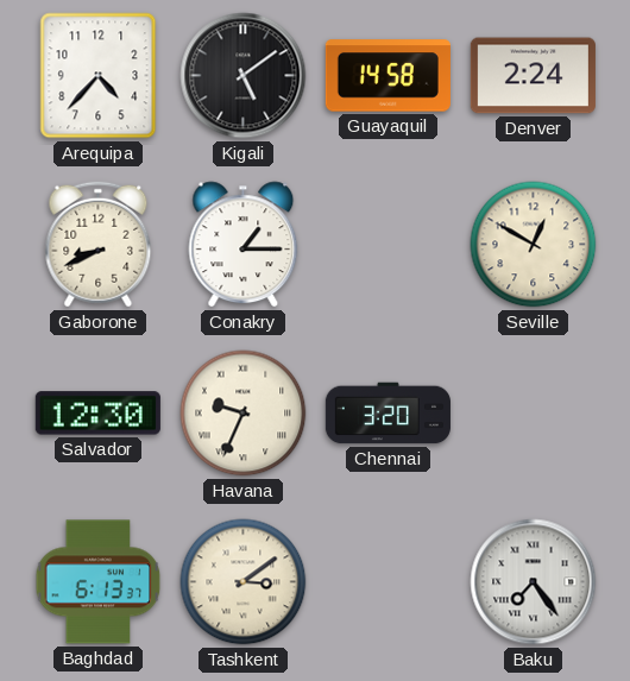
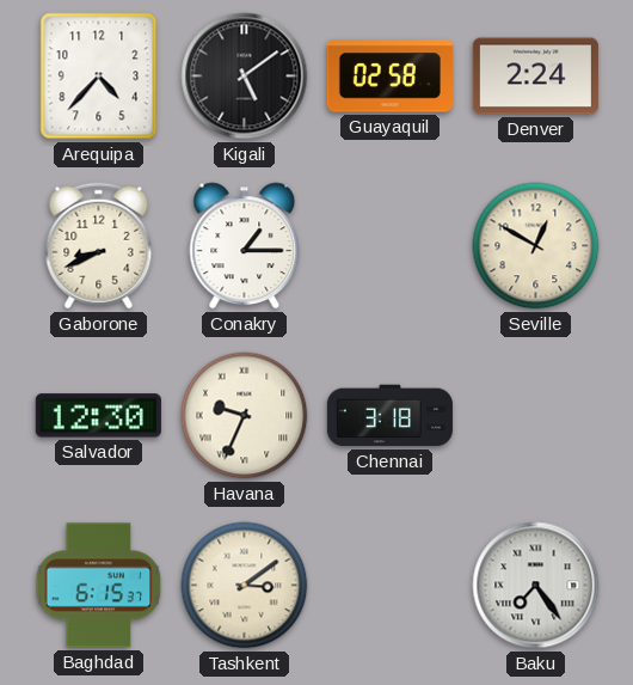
Guayaquil: 14:58 -> 02:58
Chennai: 3:20 -> 3:18
Baghdad: 6:13 -> 6:15
